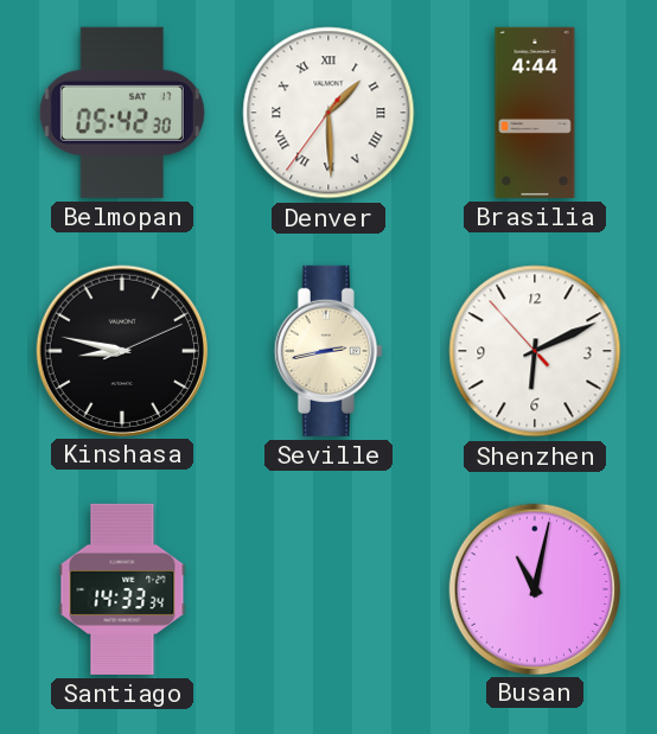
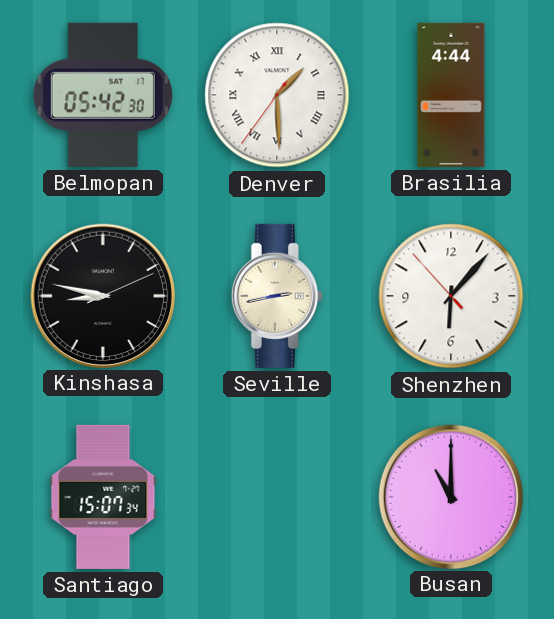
Shenzhen: 6:10 -> 6:06
Santiago: 14:33 -> 15:07
Busan: 11:02 -> 11:00
